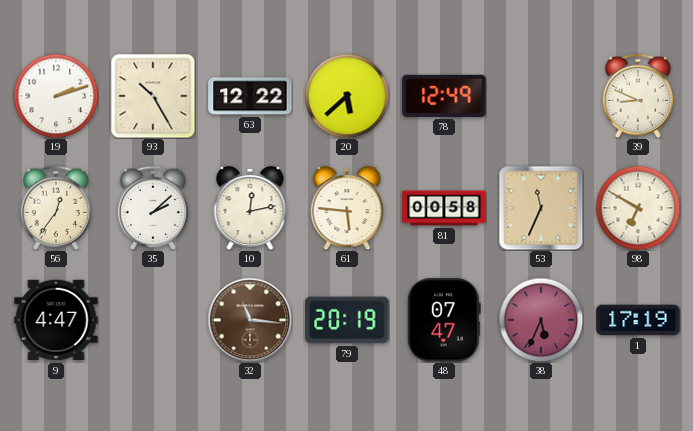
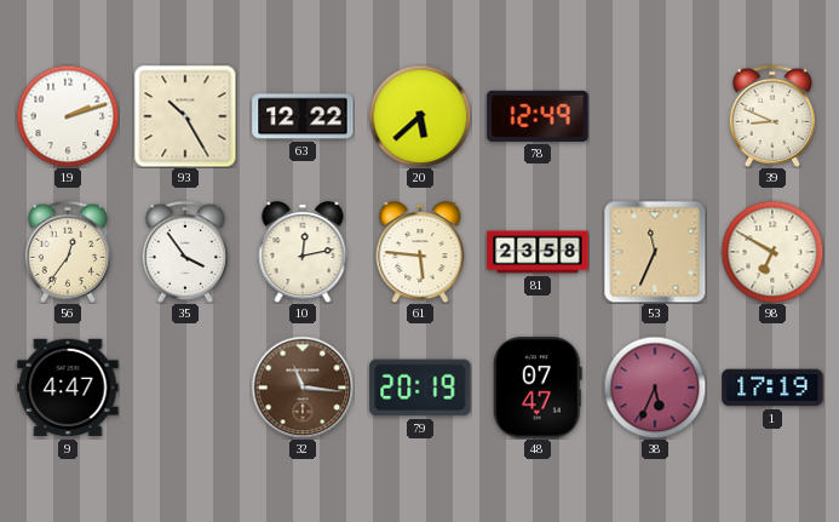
35: 2:08 -> 3:54
81: 00:58 -> 23:58
